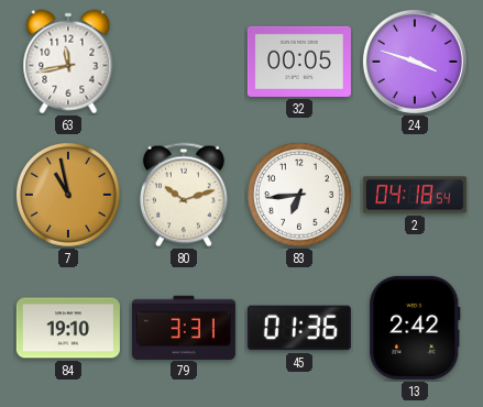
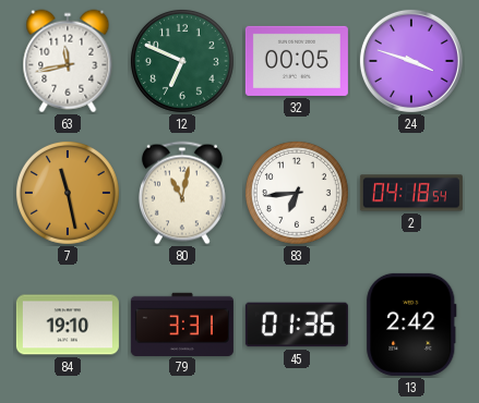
12: none -> 6:49
7: 10:58 -> 11:28
80: 10:12 -> 11:02
